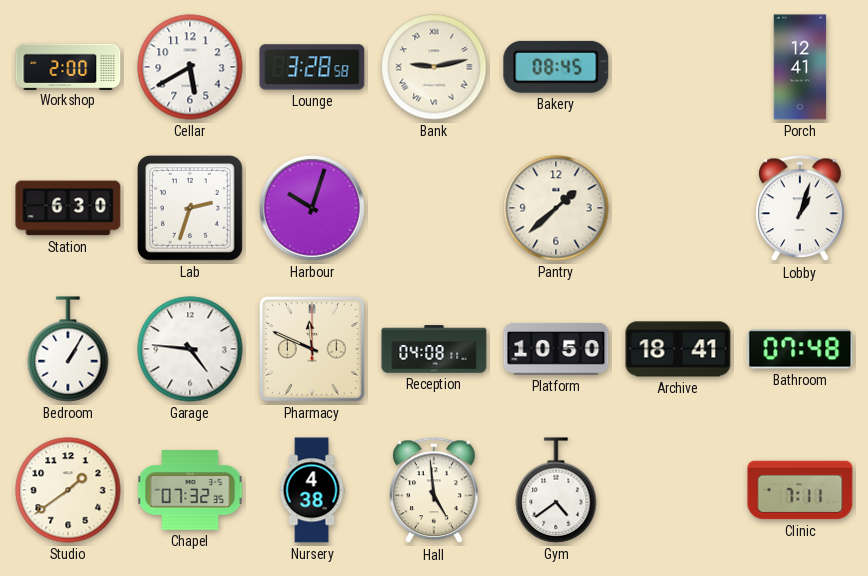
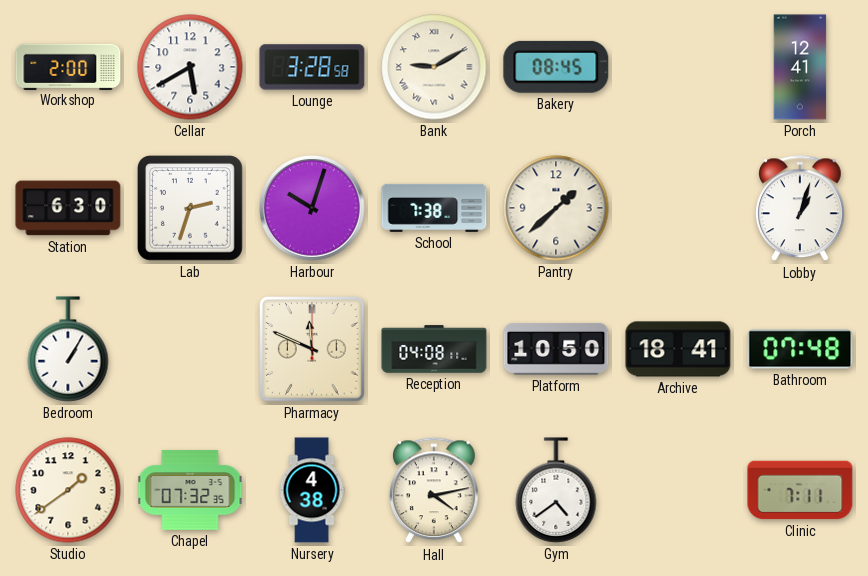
Bank: 9:13 -> 9:10
School: none -> 7:38
Garage: 4:46 -> none
Hall: 4:59 -> 4:13
